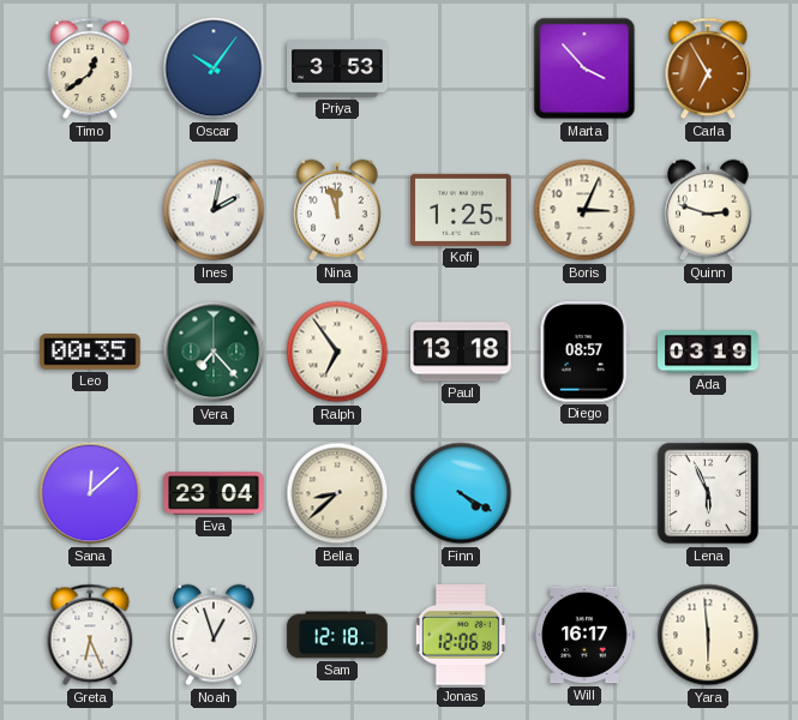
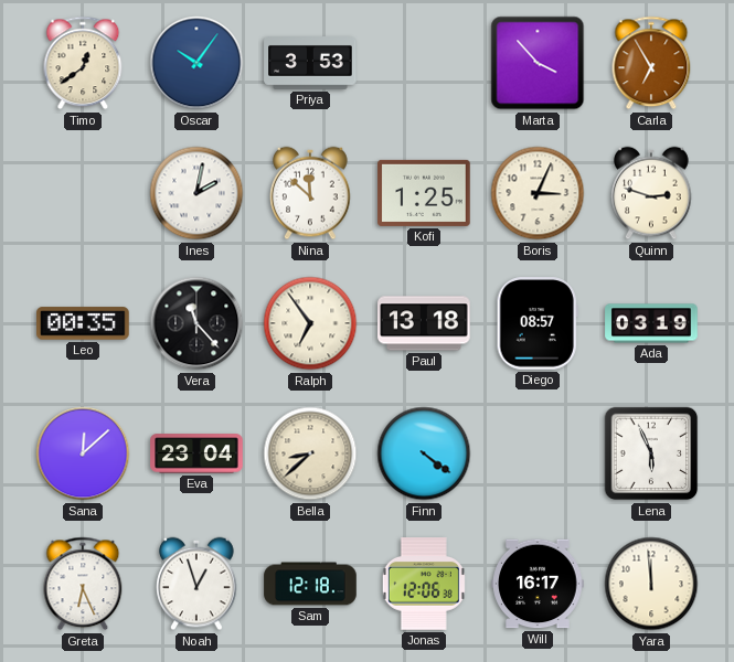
Nina: 11:57 -> 11:52
Vera: 7:23 -> 11:23
Vera dial: green -> black
Finn: 4:20 -> 4:21
Yara: 5:59 -> 11:59
